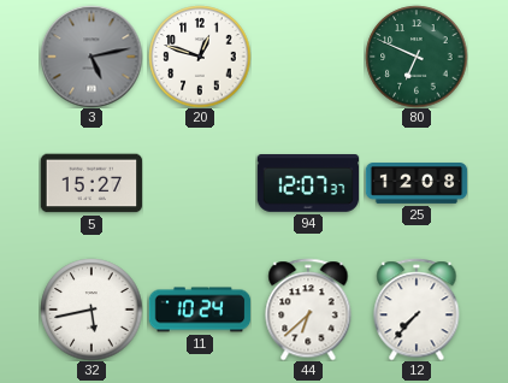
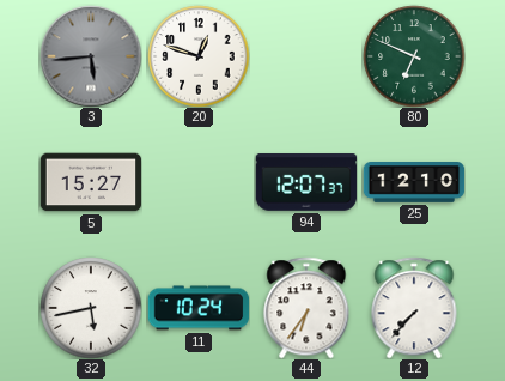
3: 5:13 -> 5:44
25: 12:08 -> 12:10
44: 6:38 -> 6:36
